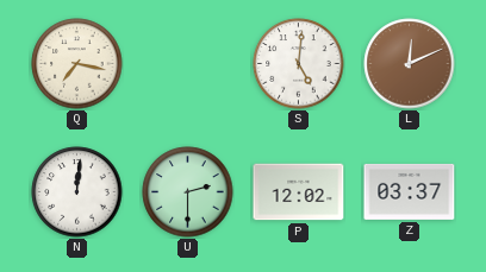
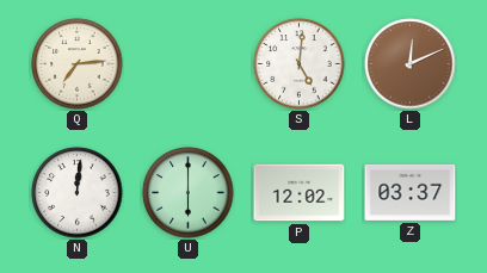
Q: 7:17 -> 7:14
U: 2:30 -> 6:00
